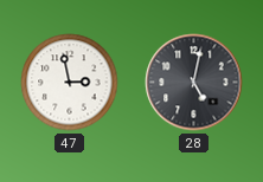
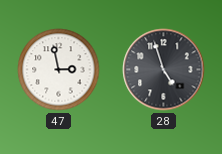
28: 5:02 -> 4:57
